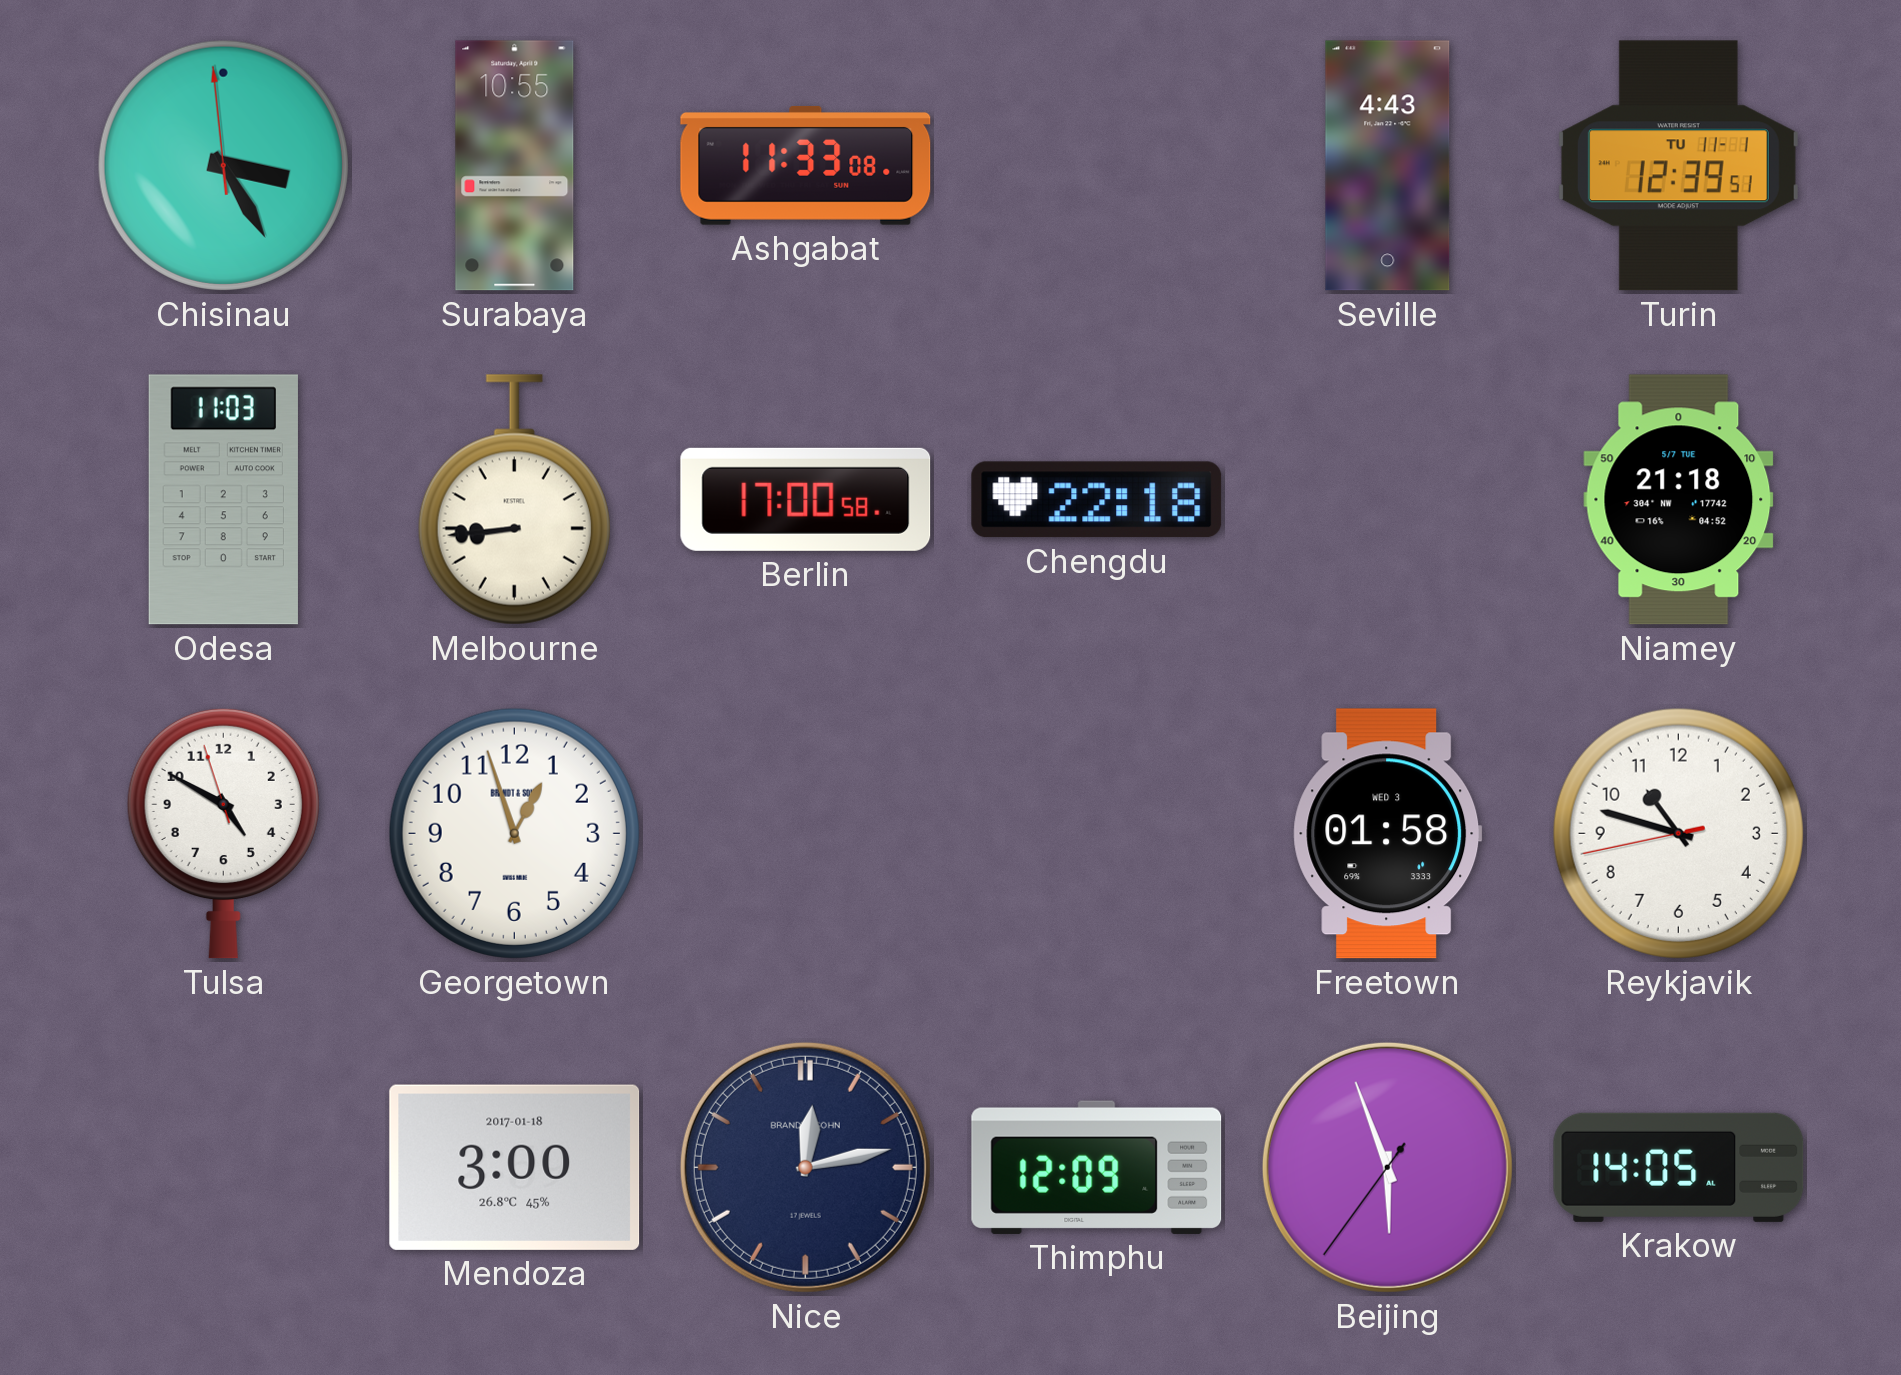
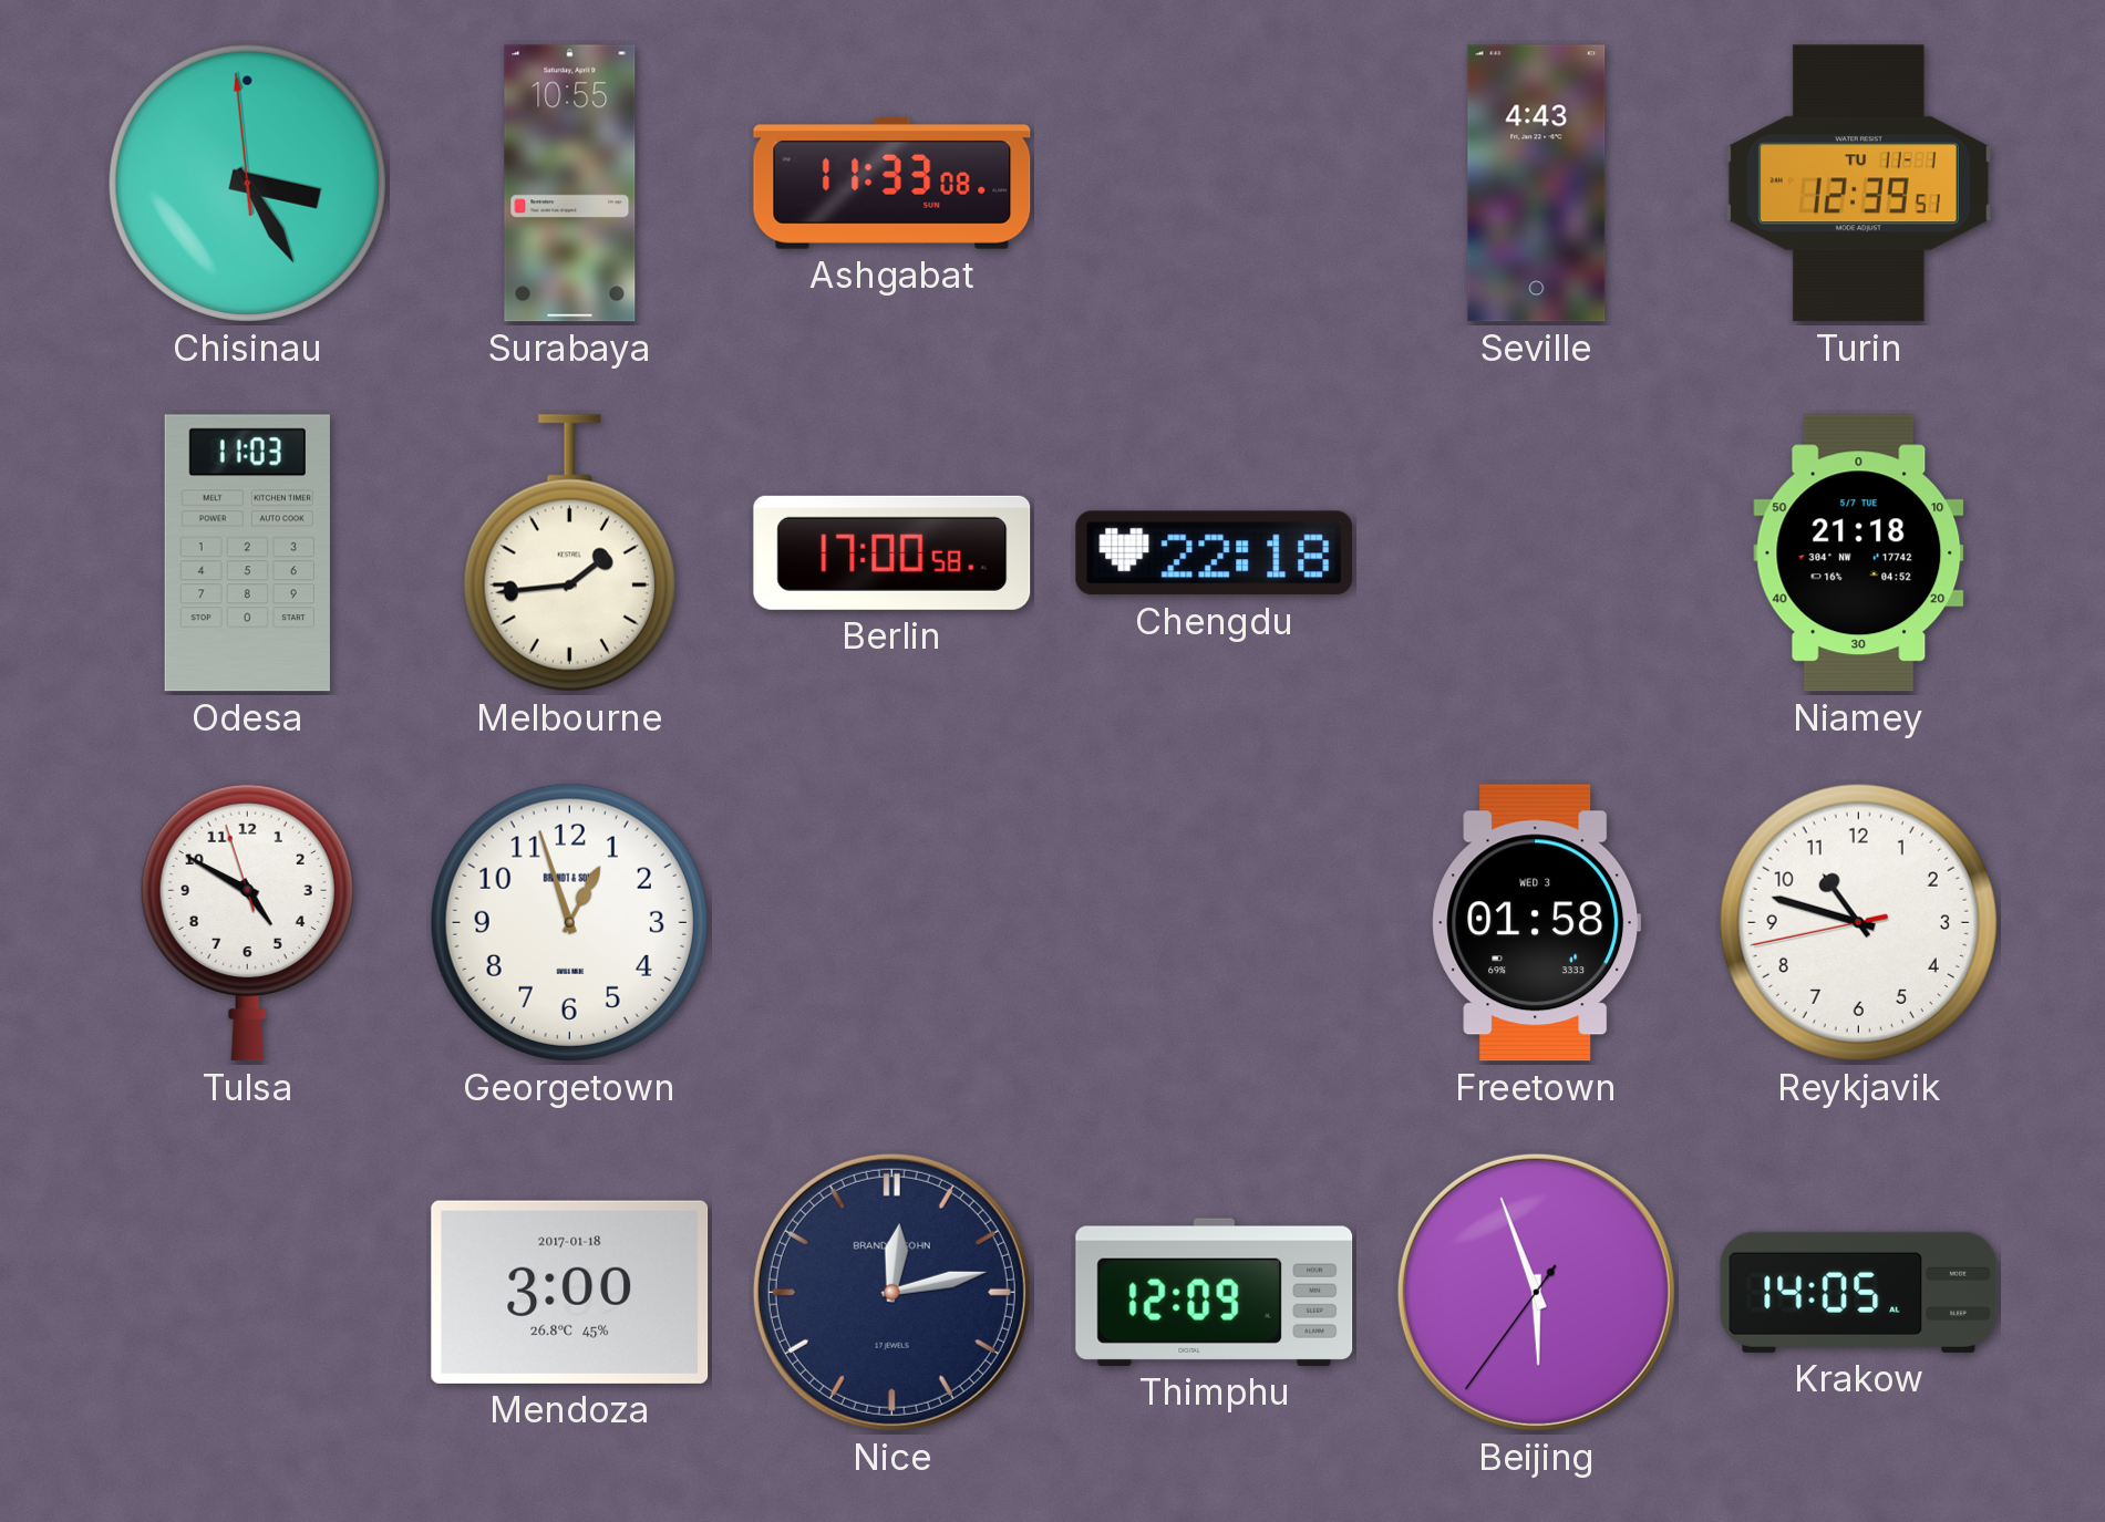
Melbourne: 8:44 -> 1:44
